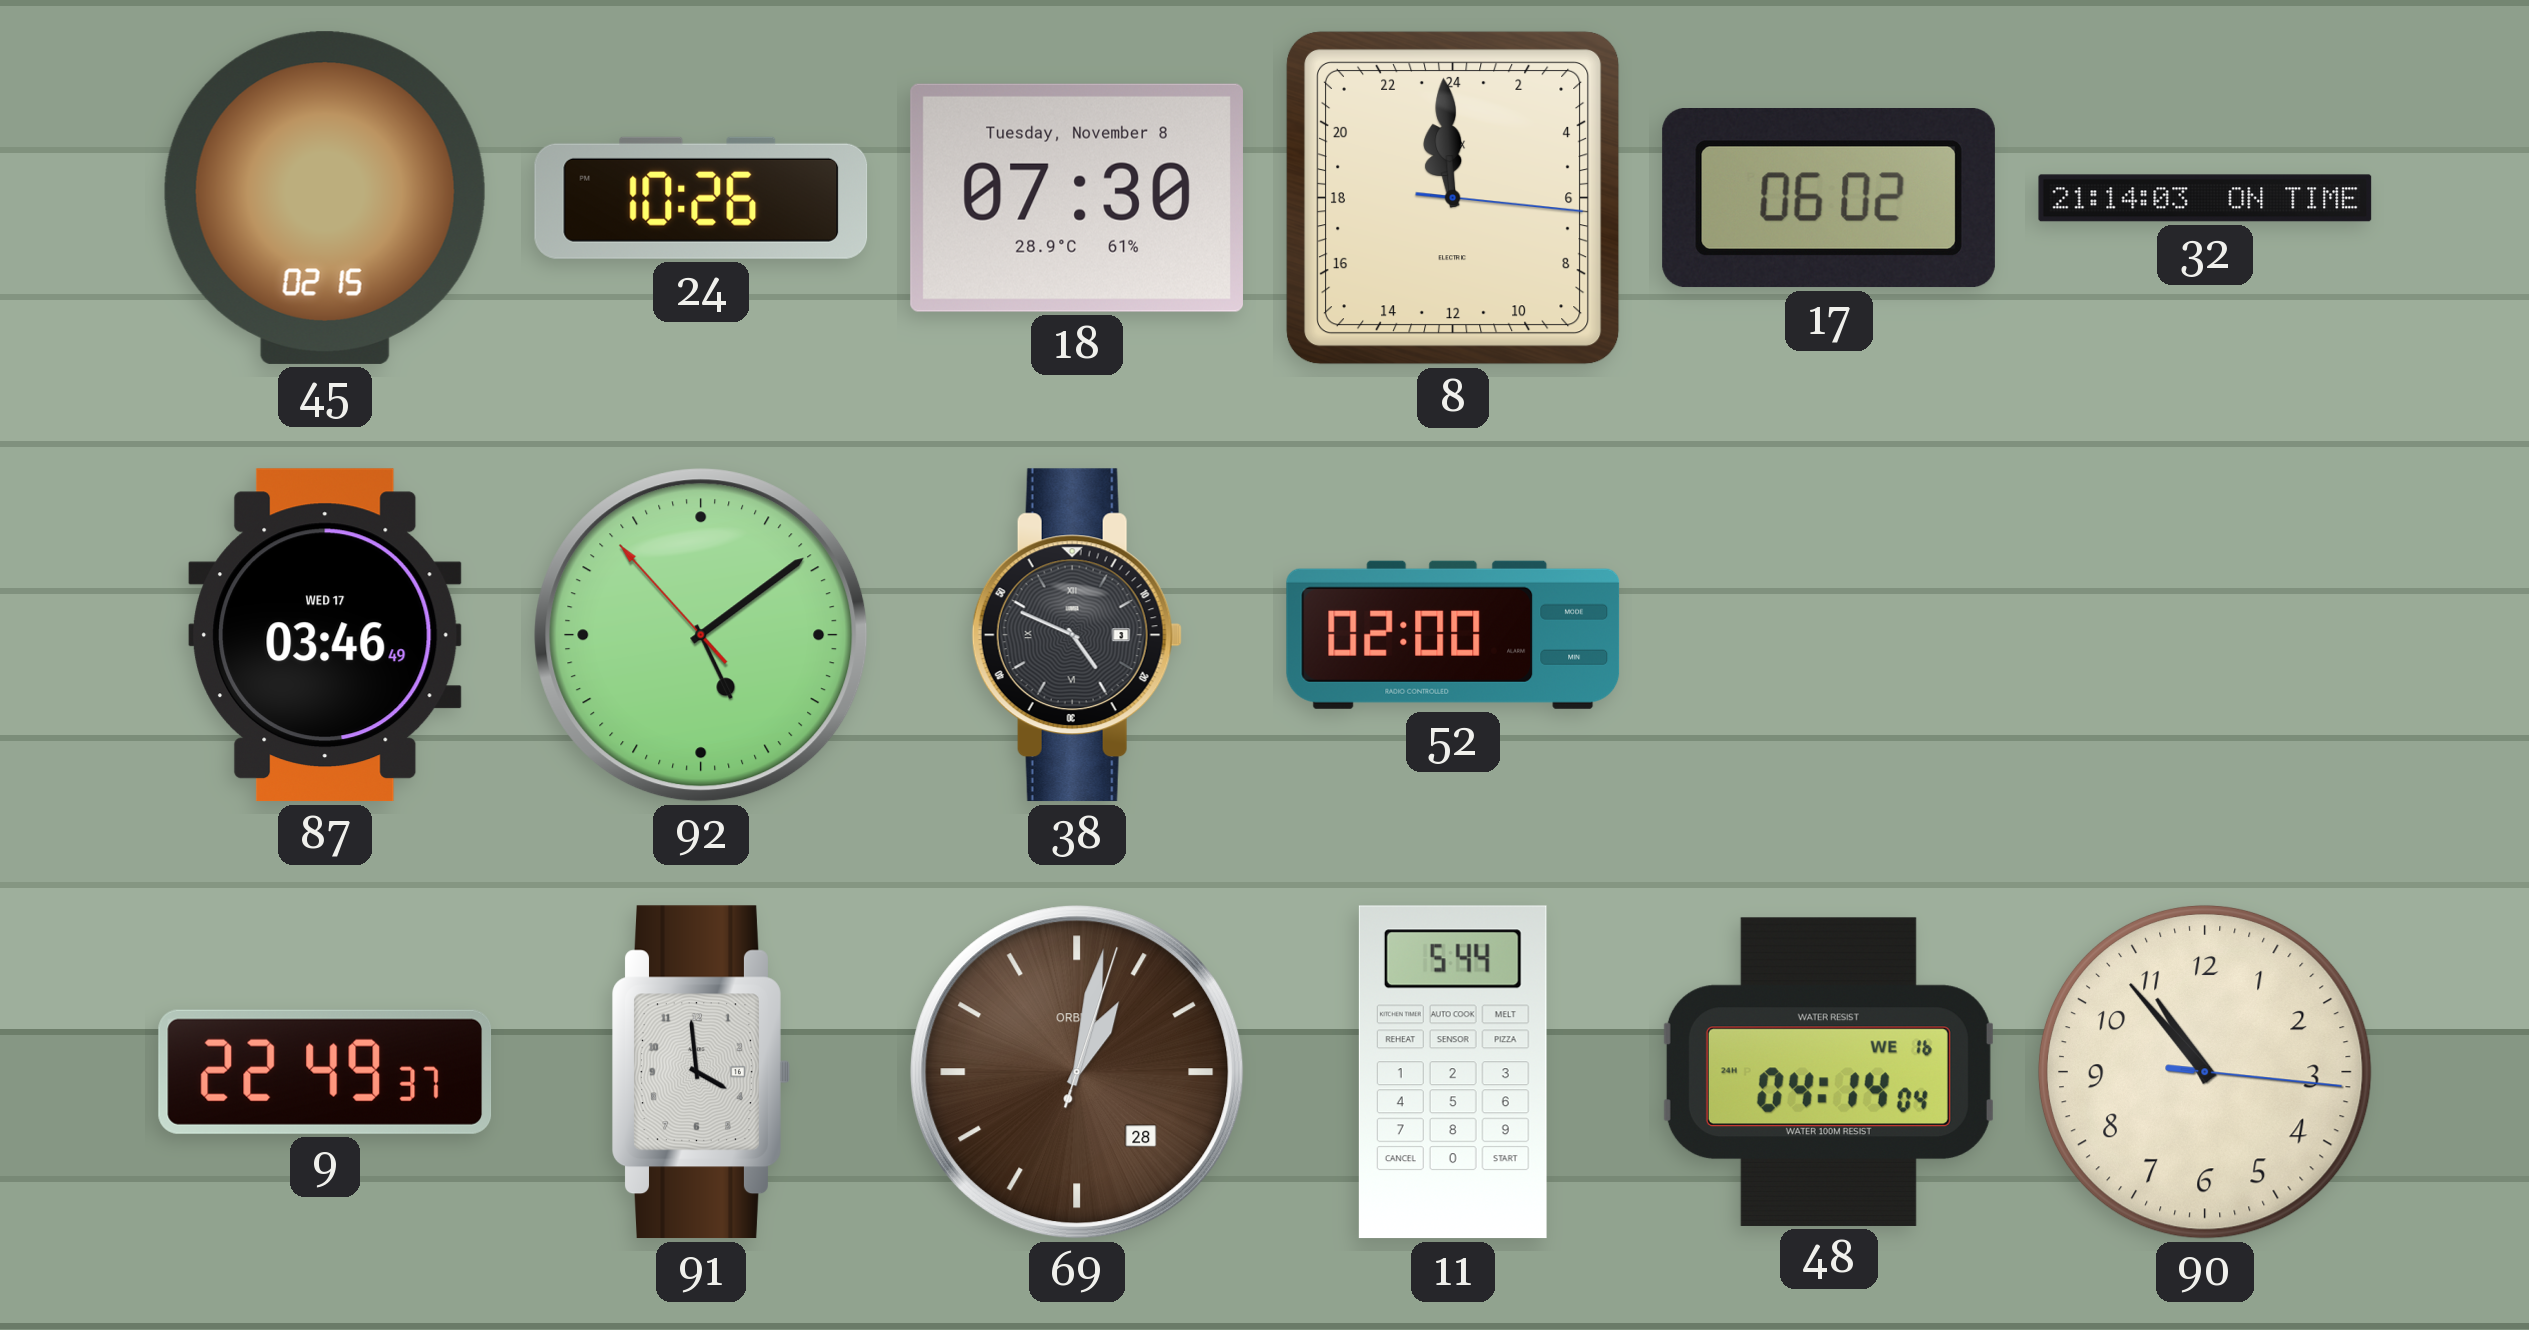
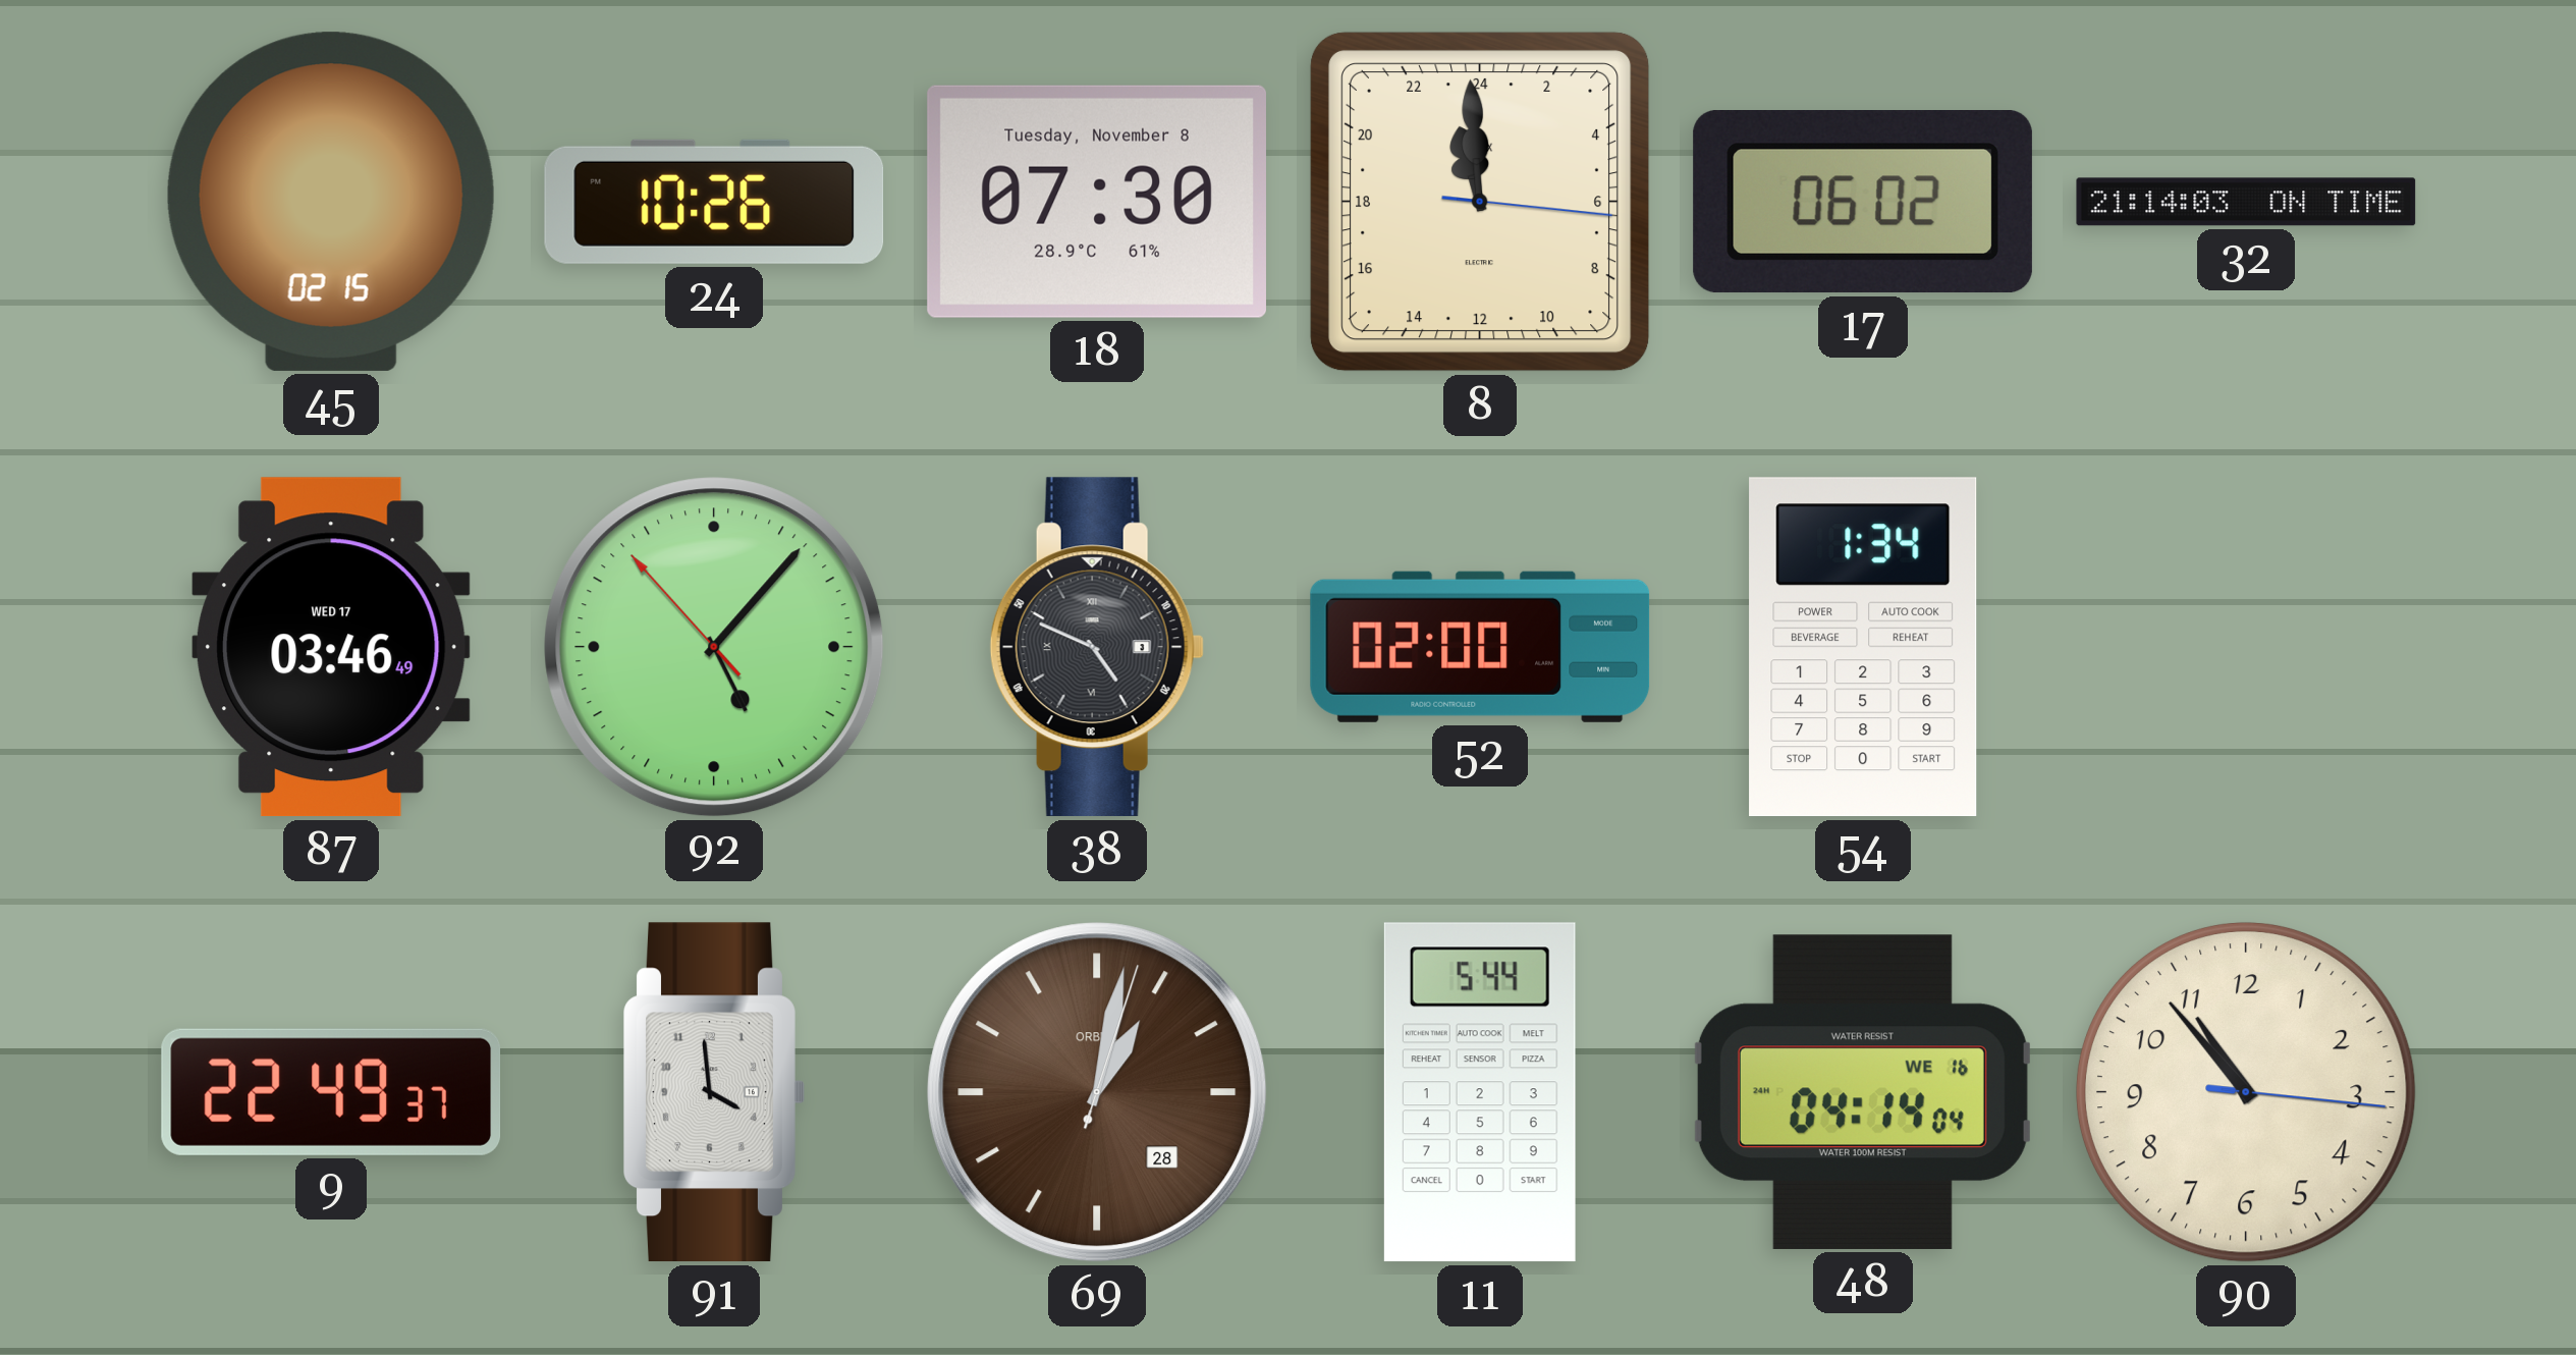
92: 5:08 -> 5:06
54: none -> 1:34
